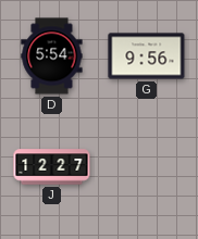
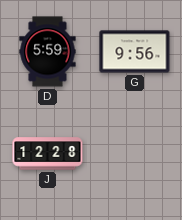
D: 5:54 -> 5:59
J: 12:27 -> 12:28
